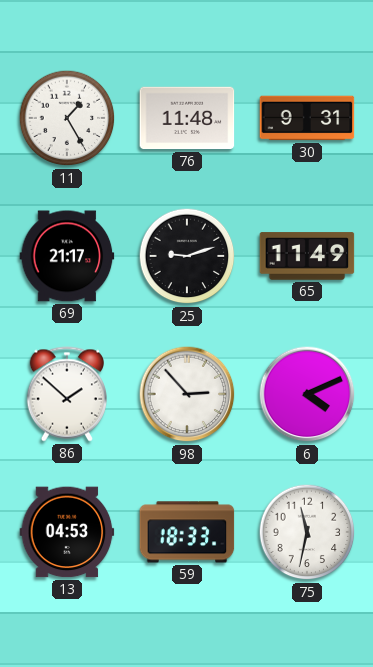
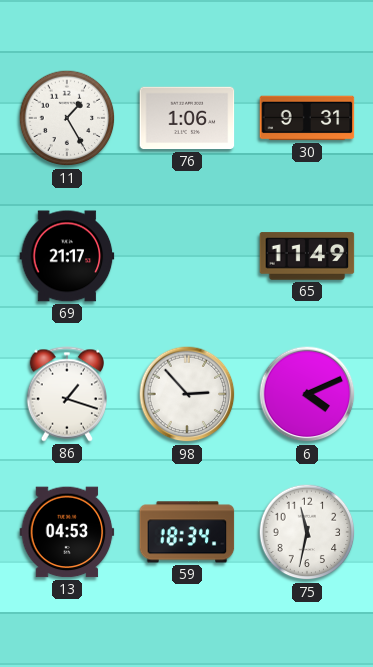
76: 11:48 -> 1:06
25: 9:12 -> none
86: 1:52 -> 1:18
59: 18:33 -> 18:34
